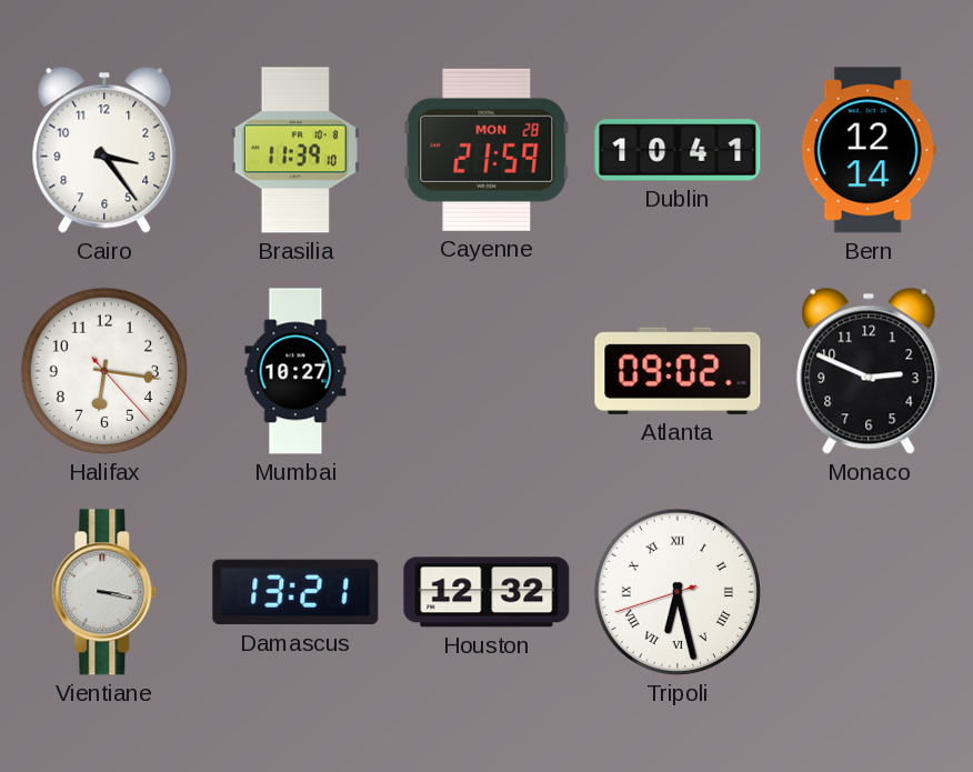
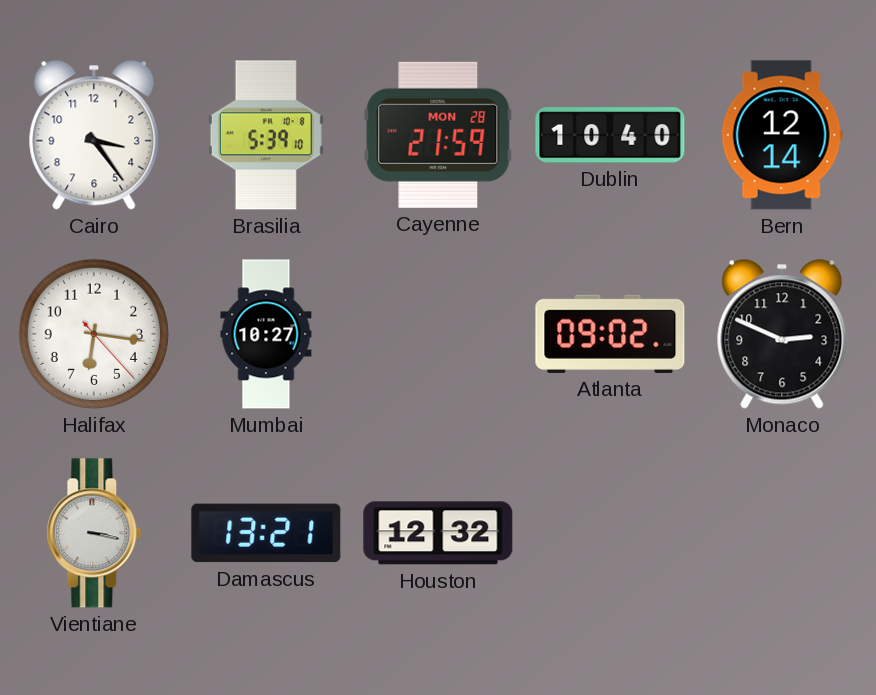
Brasilia: 11:39 -> 5:39
Dublin: 10:41 -> 10:40
Tripoli: 6:27 -> none
